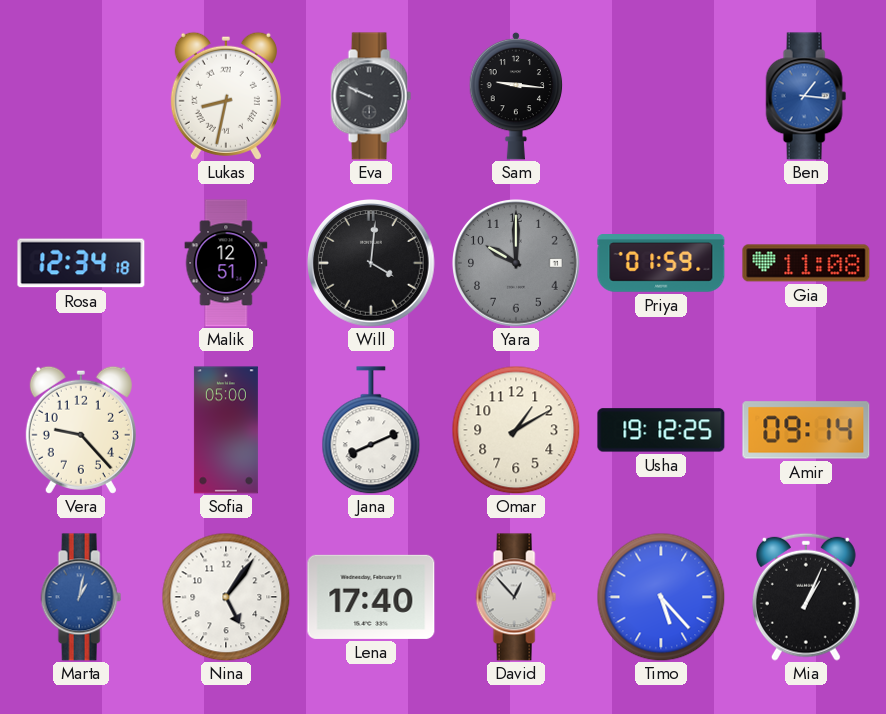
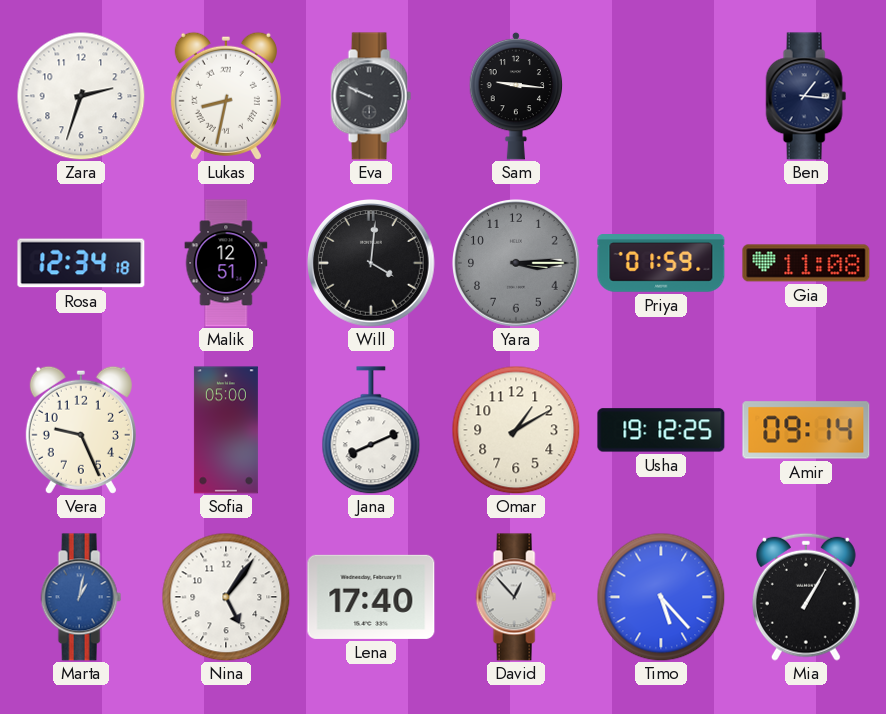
Zara: none -> 2:33
Ben dial: blue -> navy
Yara: 10:00 -> 3:15
Vera: 9:23 -> 9:26
Mia: 1:04 -> 1:05
